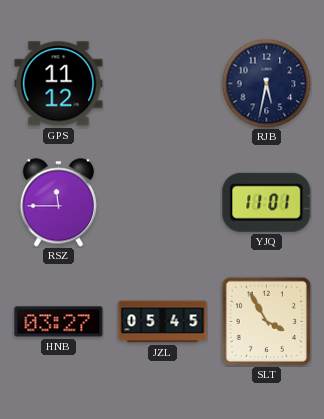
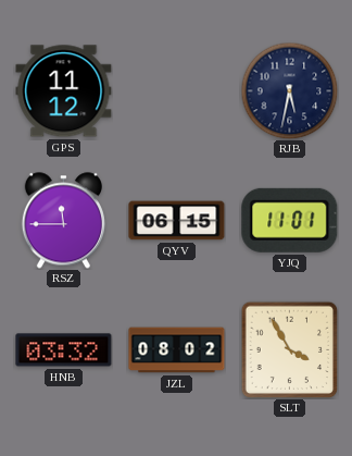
QYV: none -> 06:15
HNB: 03:27 -> 03:32
JZL: 05:45 -> 08:02
